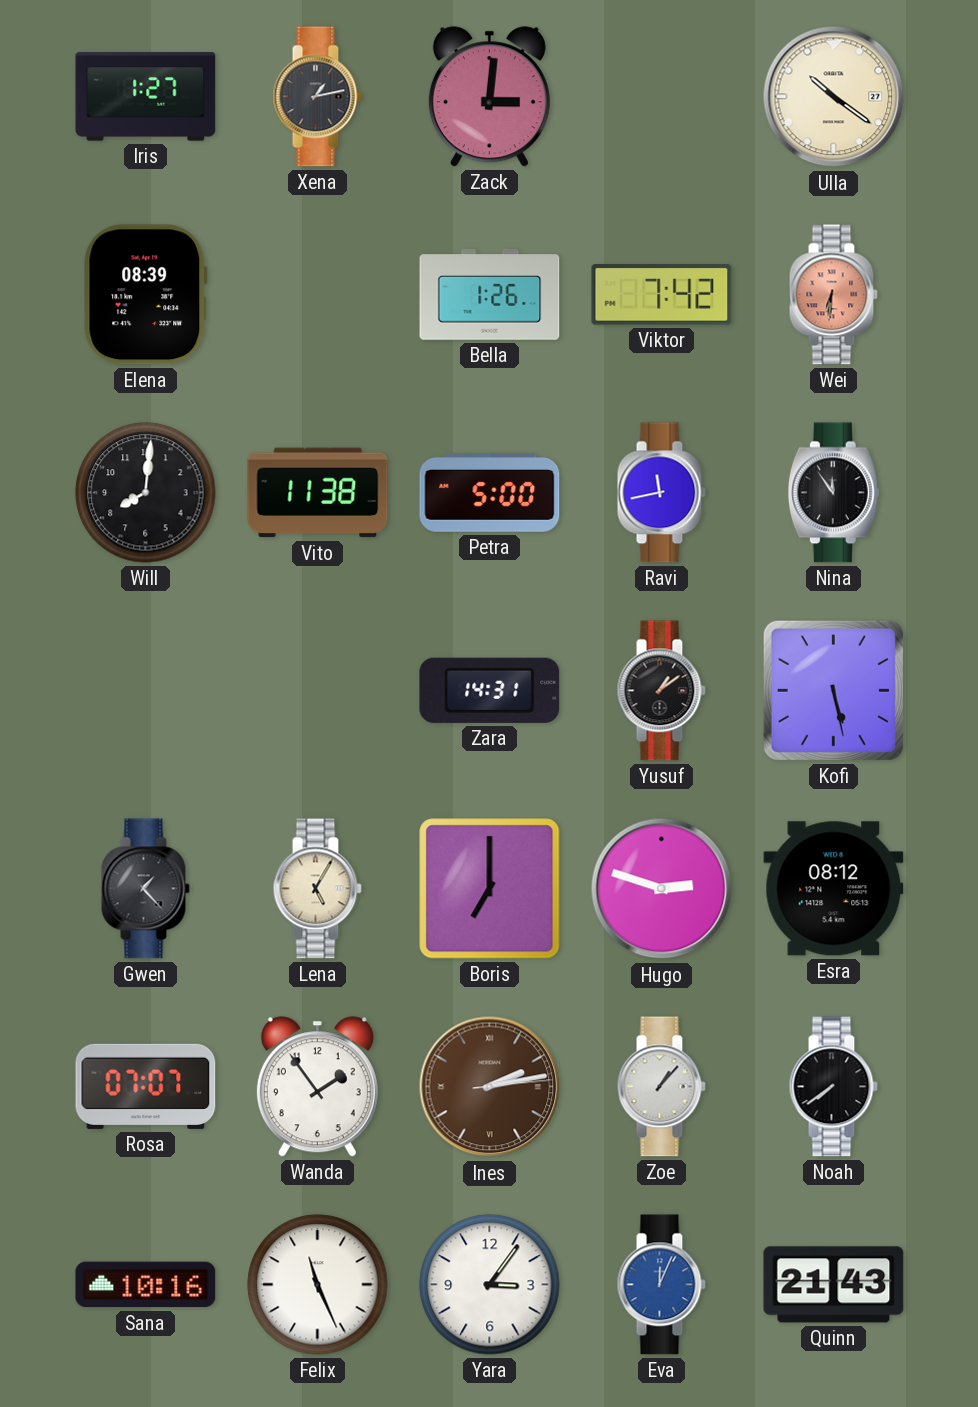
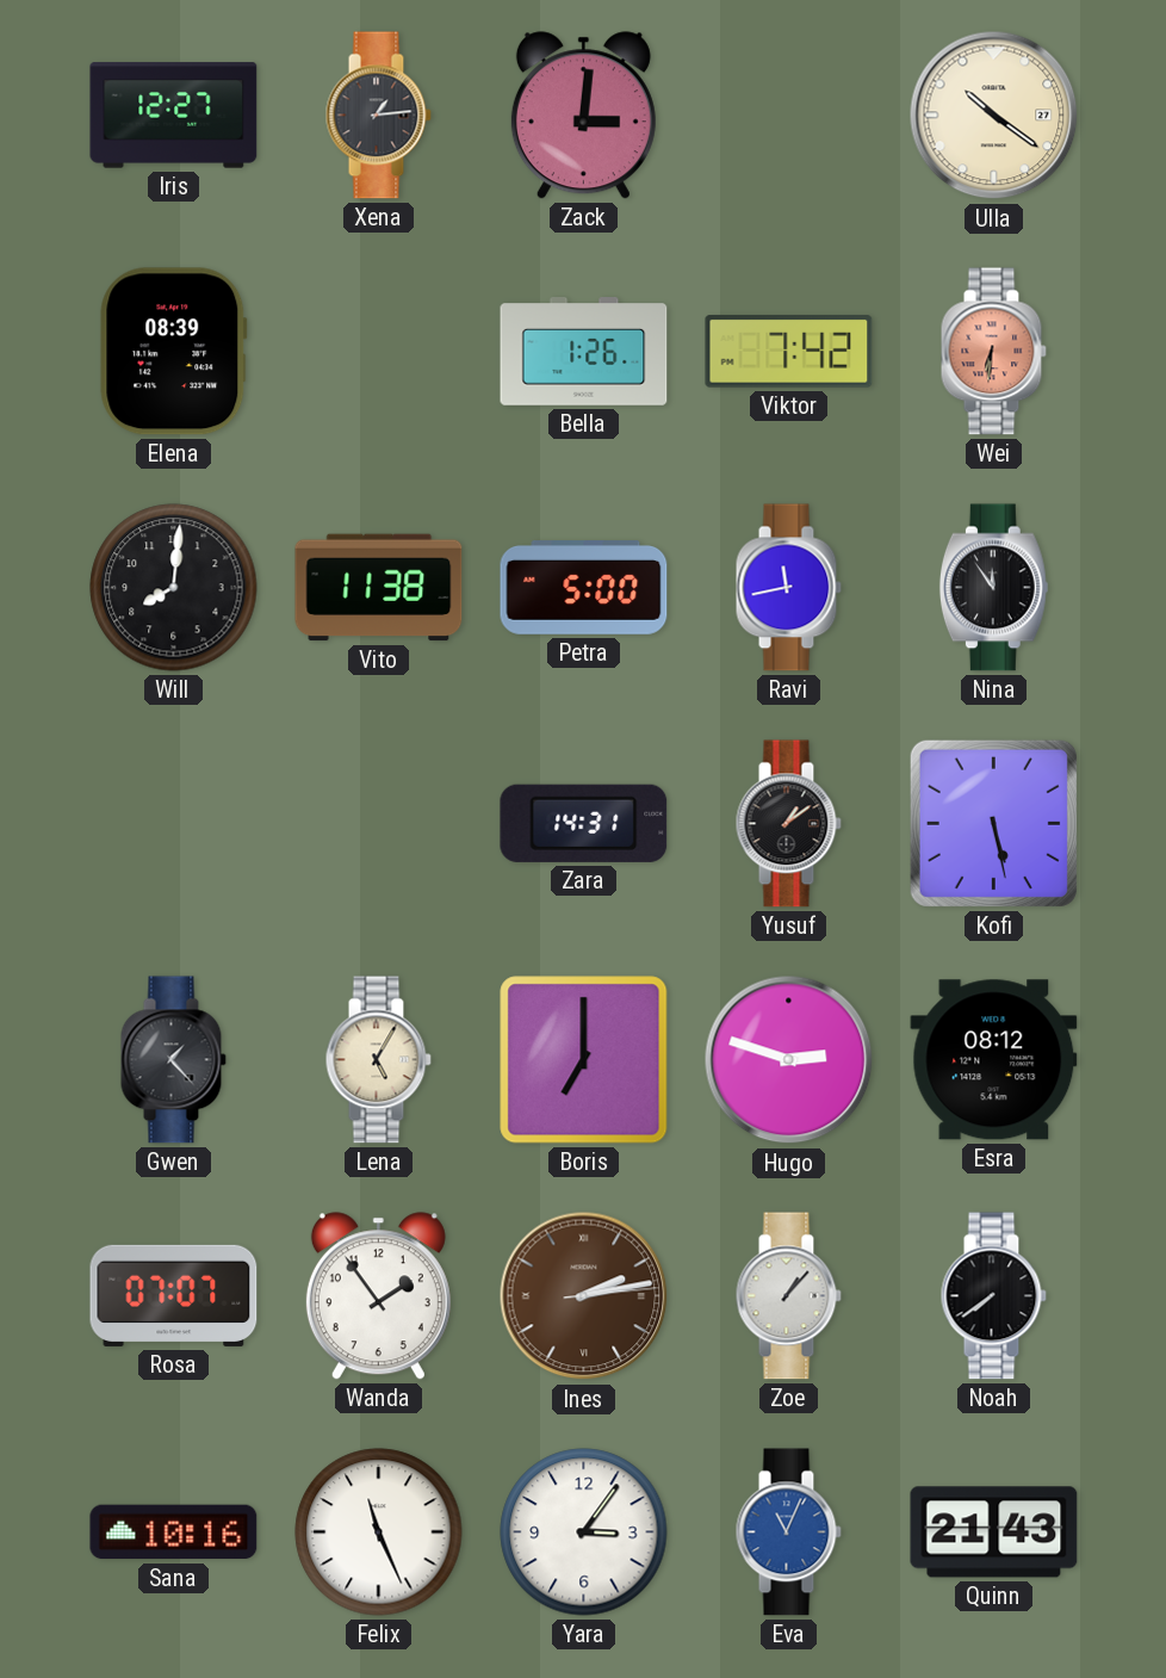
Iris: 1:27 -> 12:27
Xena: 1:13 -> 1:14
Eva: 12:04 -> 11:04
